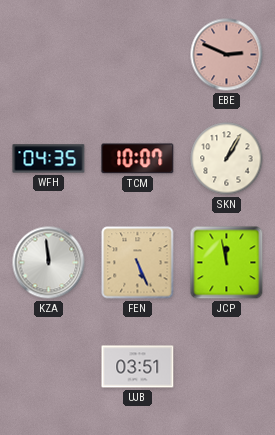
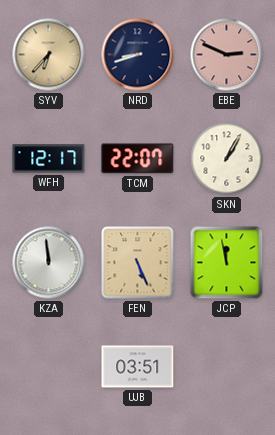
SYV: none -> 6:37
NRD: none -> 8:42
WFH: 04:35 -> 12:17
TCM: 10:07 -> 22:07
